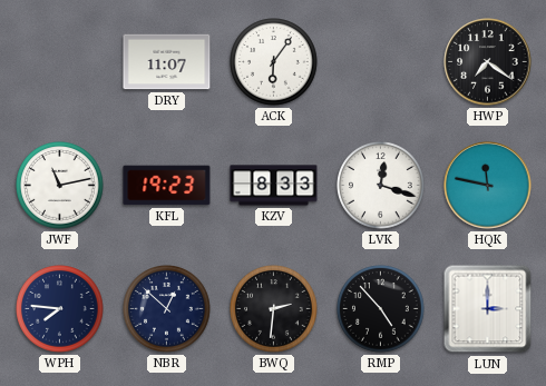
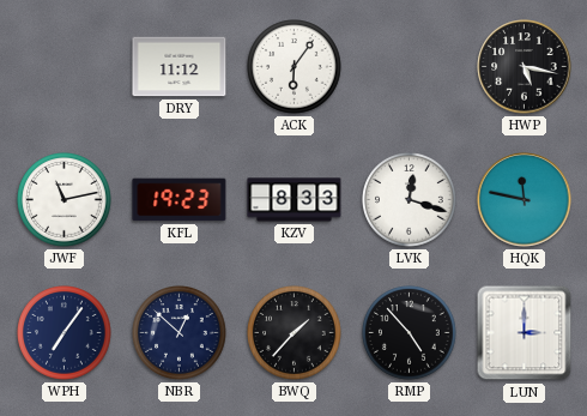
DRY: 11:07 -> 11:12
HWP: 7:21 -> 5:17
WPH: 7:46 -> 7:06
BWQ: 2:31 -> 1:37
